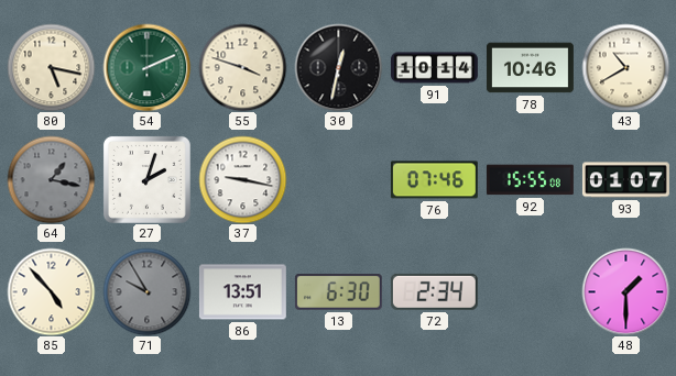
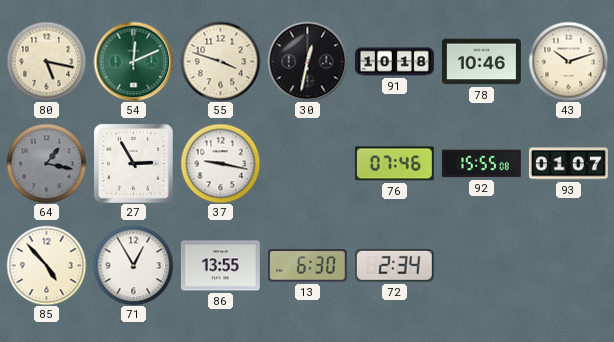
54: 2:11 -> 12:11
91: 10:14 -> 10:18
43: 10:40 -> 10:12
27: 2:03 -> 2:55
71: 9:55 -> 12:55
71 dial: grey -> white
86: 13:51 -> 13:55
48: 1:30 -> none
